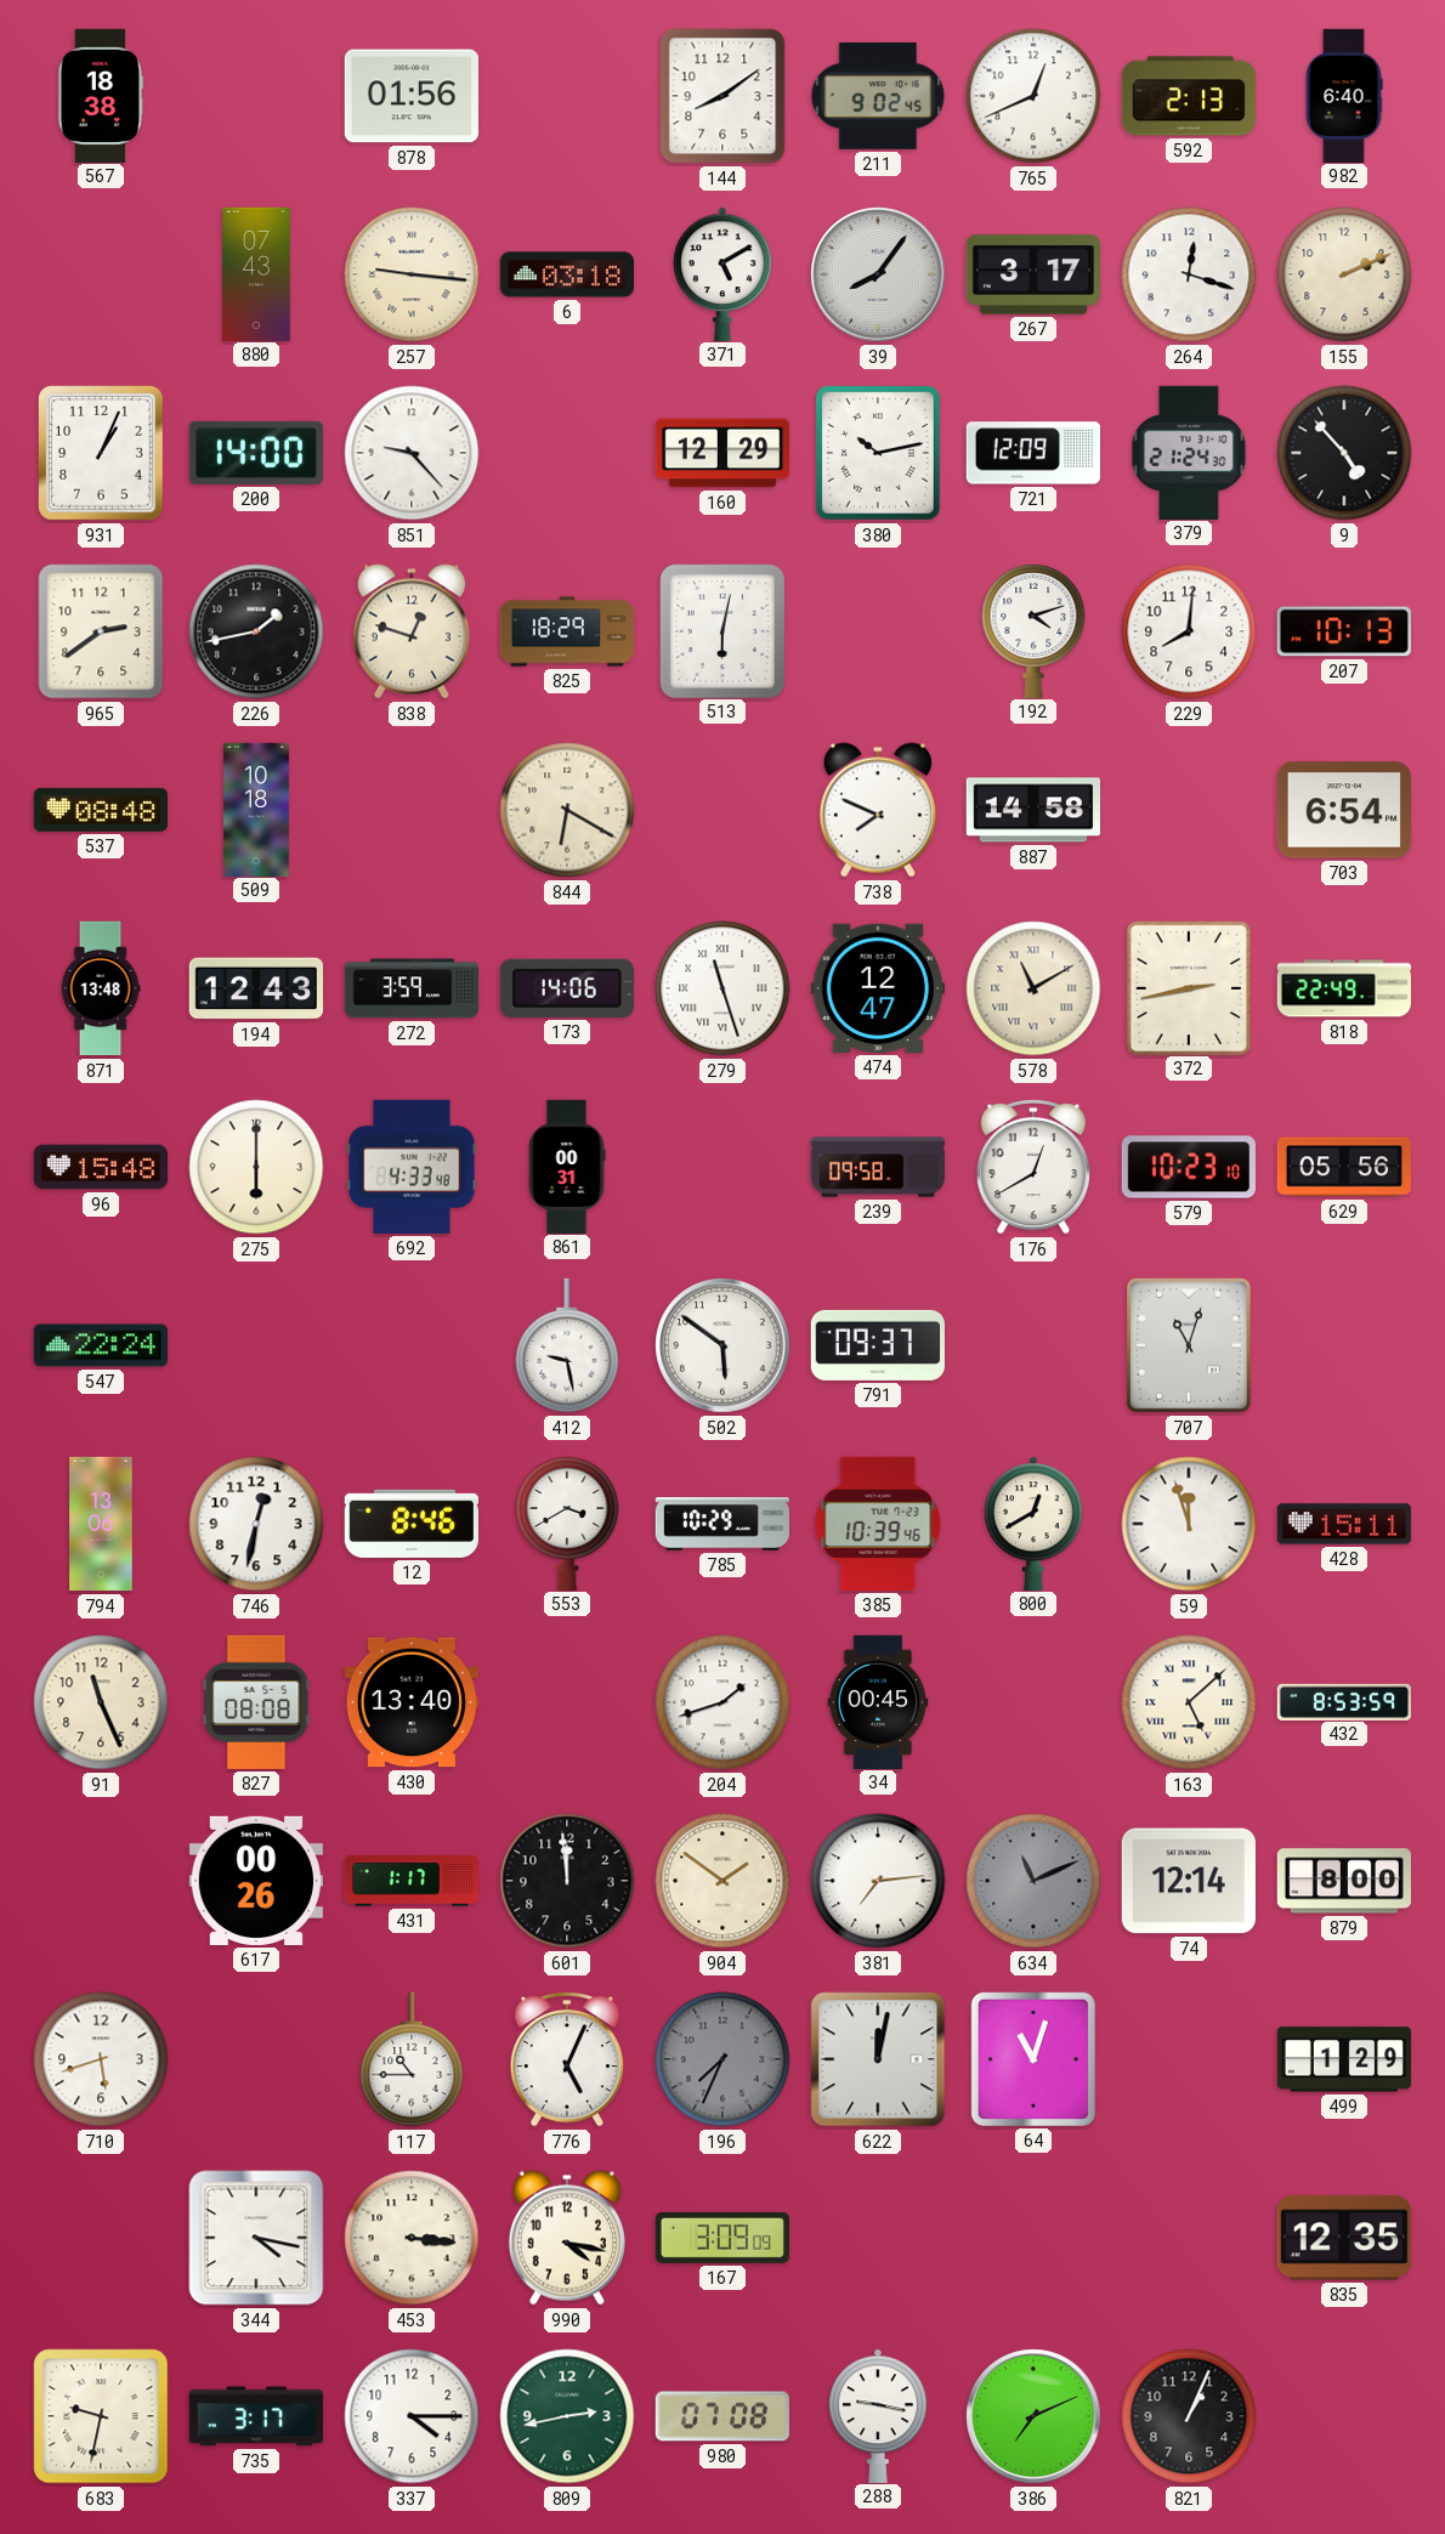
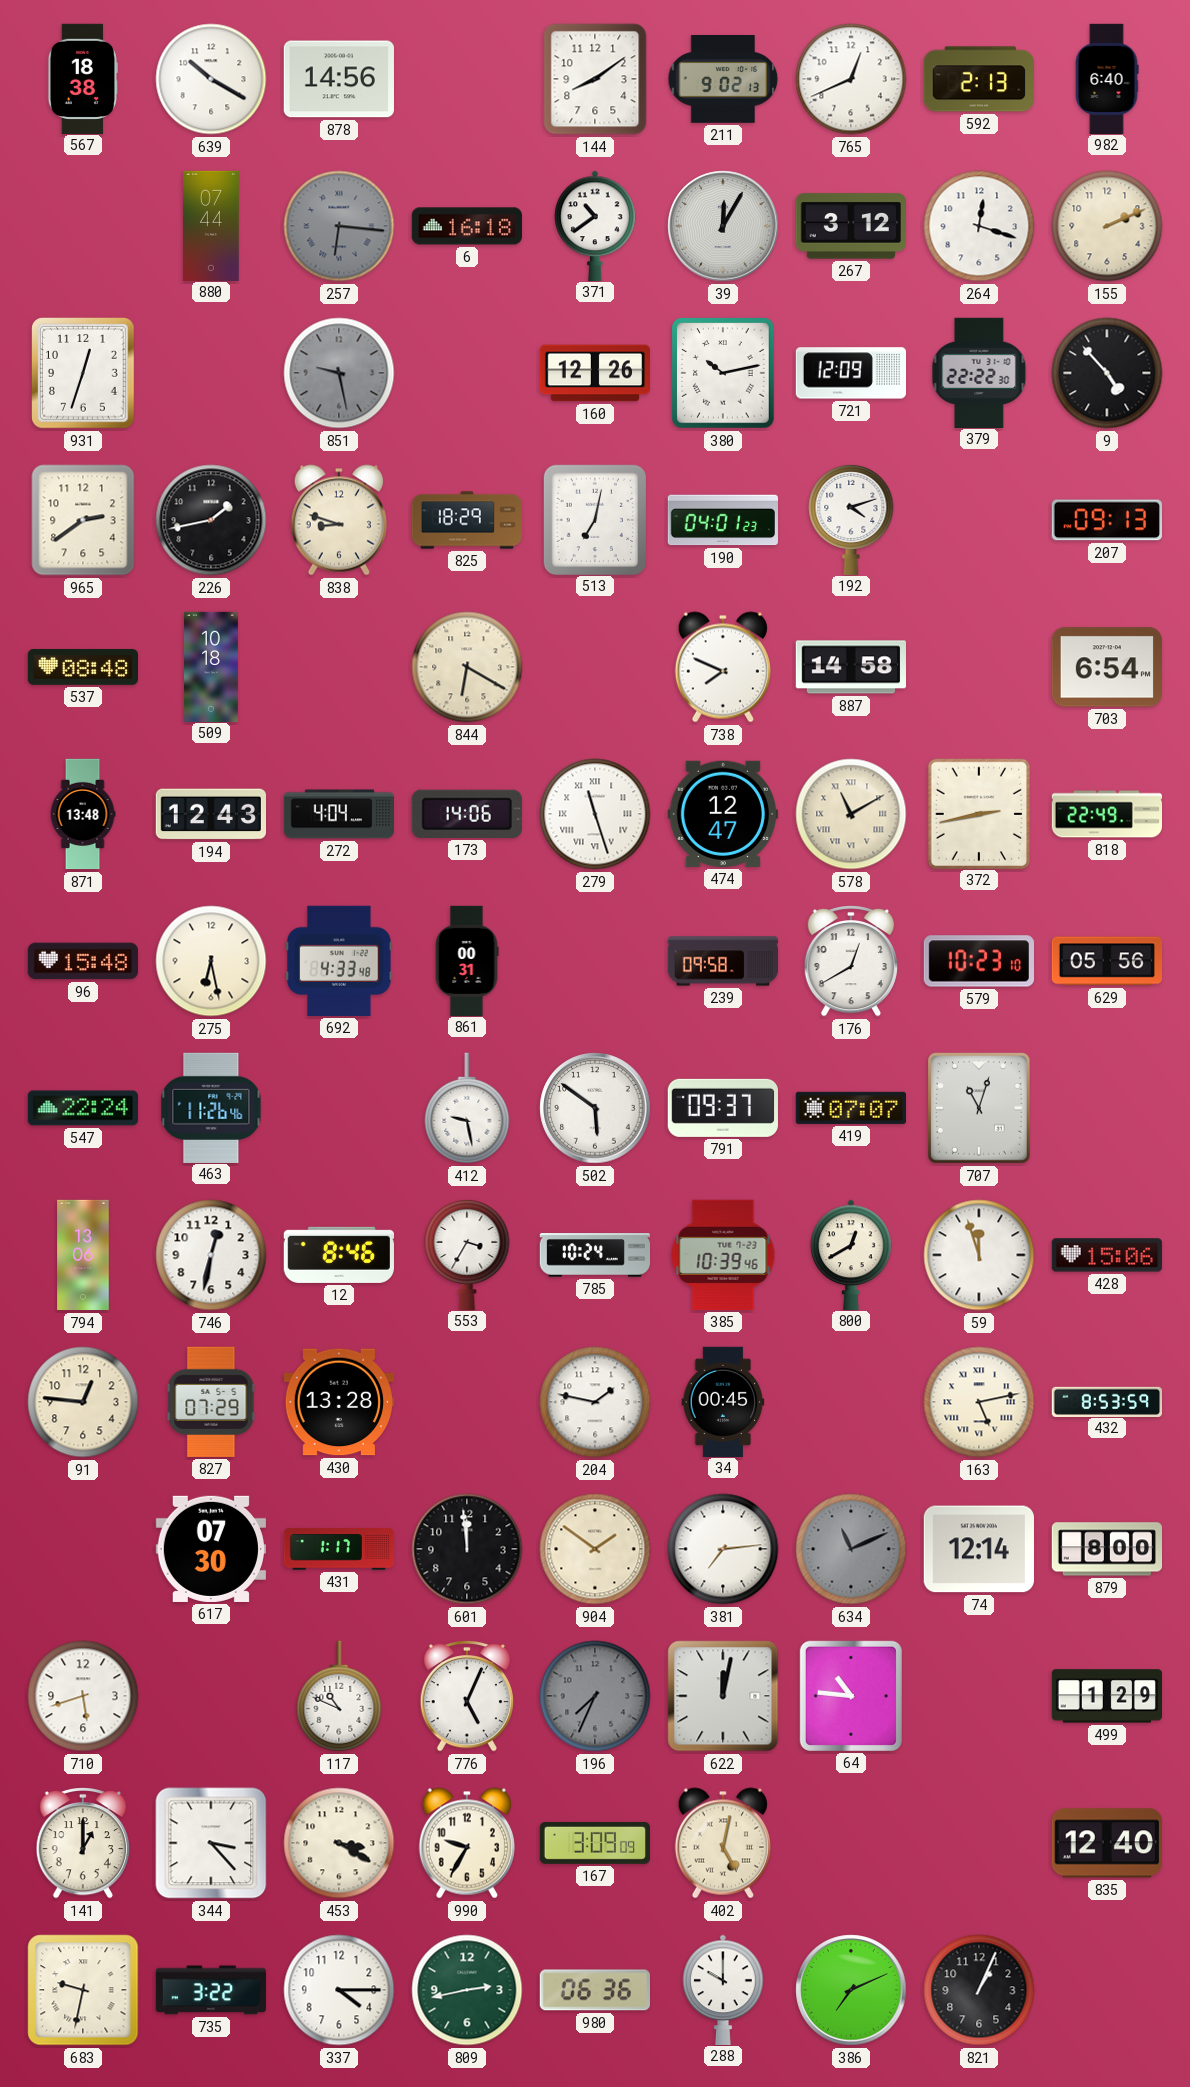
639: none -> 10:20
878: 01:56 -> 14:56
211: 9:02:45 -> 9:02:13
880: 07:43 -> 07:44
257: 9:16 -> 6:16
257 dial: cream -> grey
6: 03:18 -> 16:18
371: 5:10 -> 10:39
39: 8:06 -> 12:05
267: 3:17 -> 3:12
931: 1:04 -> 12:33
200: 14:00 -> none
851: 9:23 -> 9:28
851 dial: white -> grey
160: 12:29 -> 12:26
379: 21:24 -> 22:22
838: 12:48 -> 8:48
513: 6:02 -> 7:02
190: none -> 04:01
229: 8:01 -> none
207: 10:13 -> 09:13
272: 3:59 -> 4:04
275: 6:00 -> 6:28
463: none -> 11:26
419: none -> 07:07
553: 3:40 -> 3:35
785: 10:29 -> 10:24
428: 15:11 -> 15:06
91: 11:26 -> 12:46
827: 08:08 -> 07:29
430: 13:40 -> 13:28
204: 1:42 -> 1:47
163: 5:08 -> 5:13
617: 00:26 -> 07:30
117: 10:45 -> 10:49
64: 11:03 -> 10:46
141: none -> 1:00
344: 4:17 -> 3:23
453: 3:16 -> 3:20
990: 4:17 -> 9:35
402: none -> 5:02
835: 12:35 -> 12:40
735: 3:17 -> 3:22
980: 07:08 -> 06:36
288: 9:17 -> 10:00
